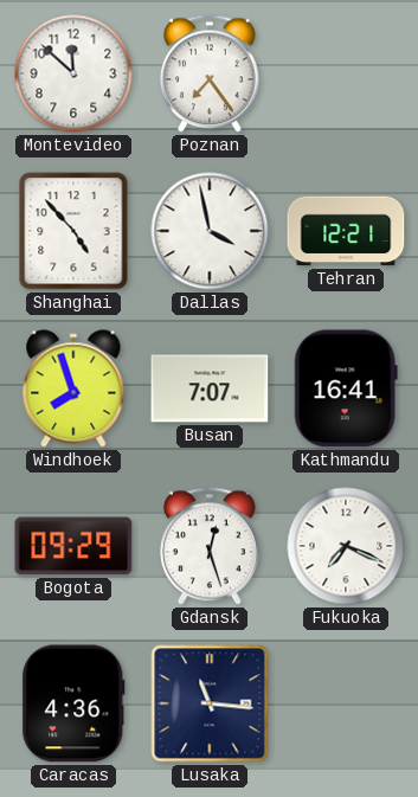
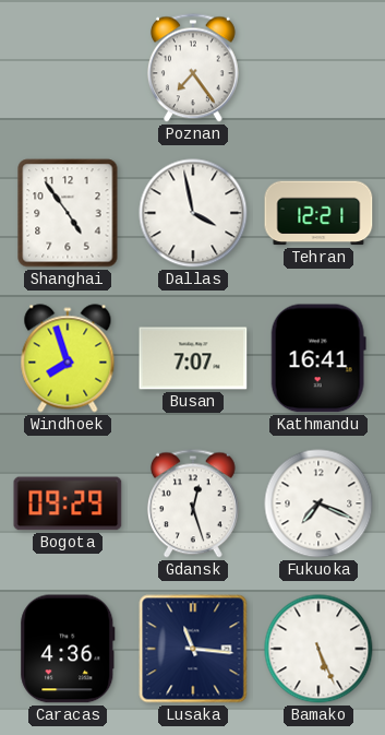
Montevideo: 11:52 -> none
Shanghai: 4:53 -> 4:54
Bamako: none -> 5:26
